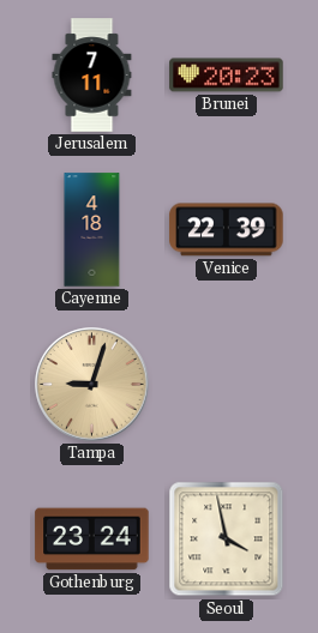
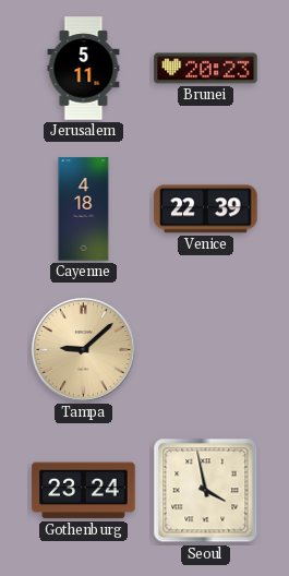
Jerusalem: 7:11 -> 5:11
Tampa: 9:03 -> 9:08
